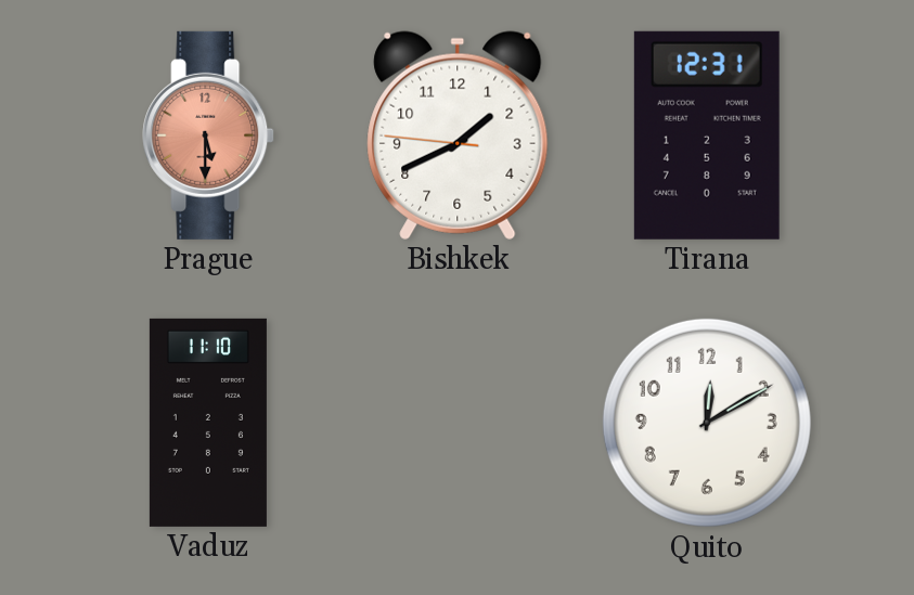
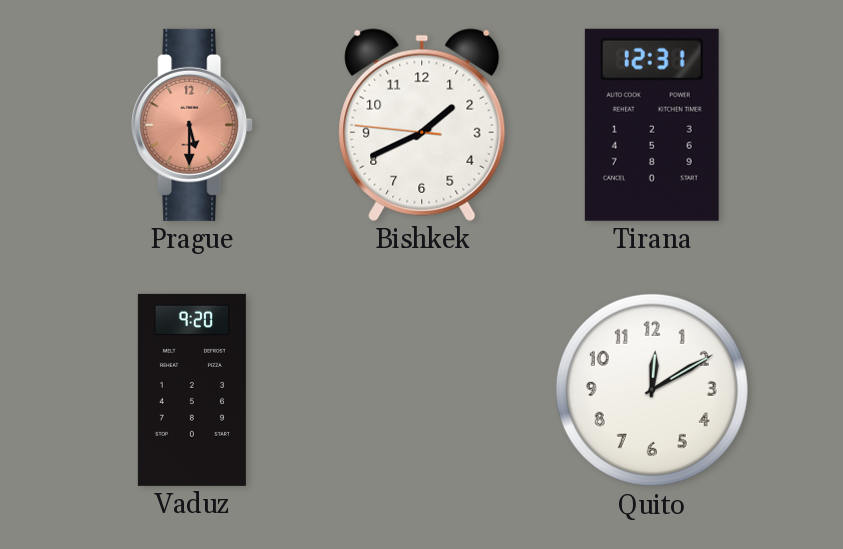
Vaduz: 11:10 -> 9:20
